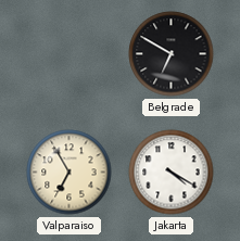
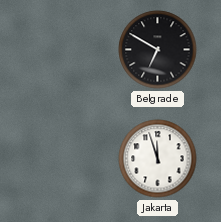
Valparaiso: 6:55 -> none
Jakarta: 4:20 -> 11:57
